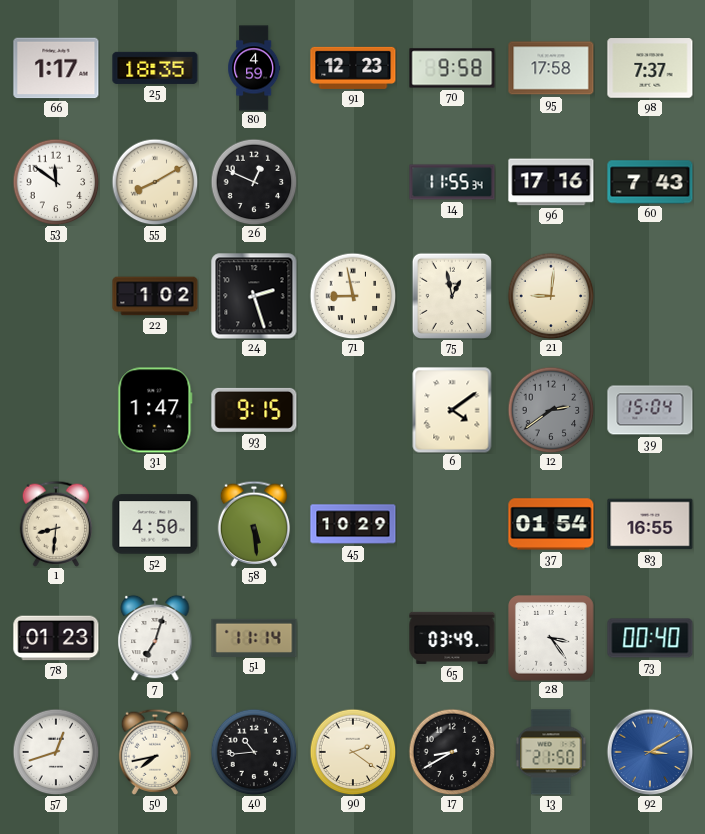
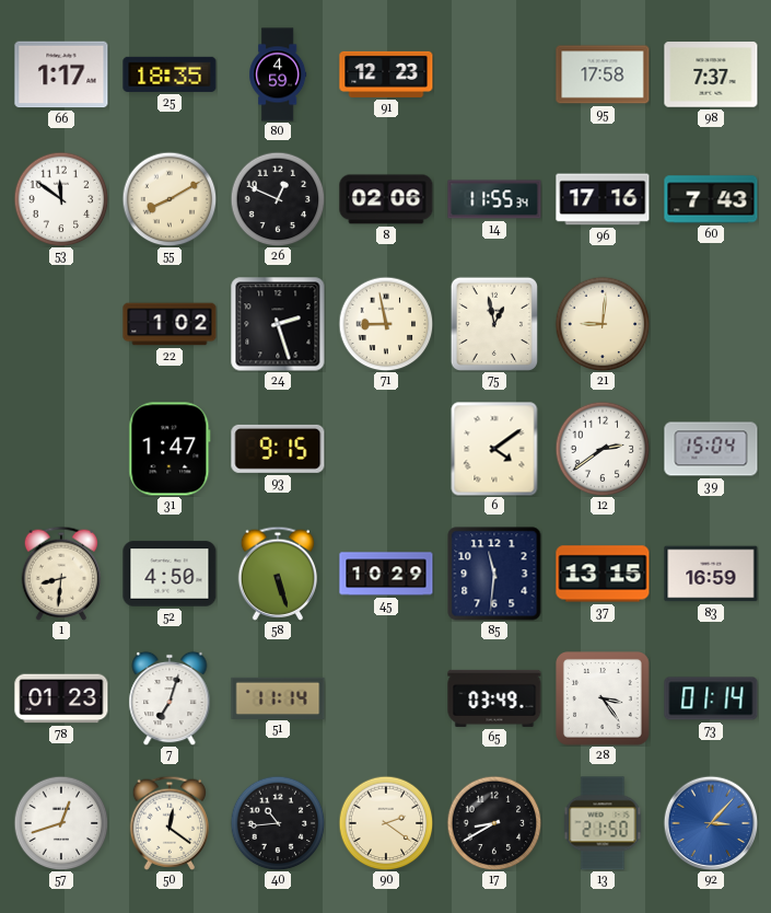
70: 9:58 -> none
8: none -> 02:06
12 dial: grey -> white
58: 5:29 -> 5:27
85: none -> 11:31
37: 01:54 -> 13:15
83: 16:55 -> 16:59
73: 00:40 -> 01:14
50: 7:43 -> 12:21
92: 3:10 -> 3:07
